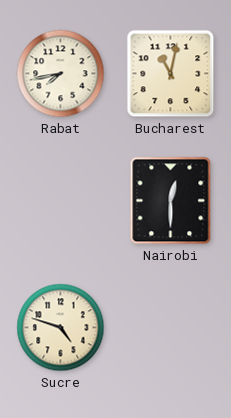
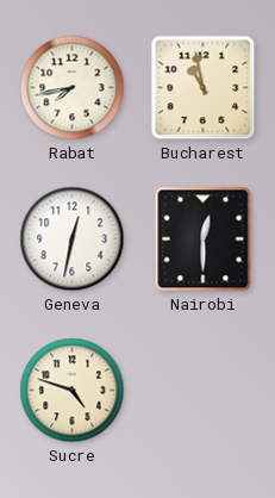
Bucharest: 11:02 -> 10:58
Geneva: none -> 12:32
